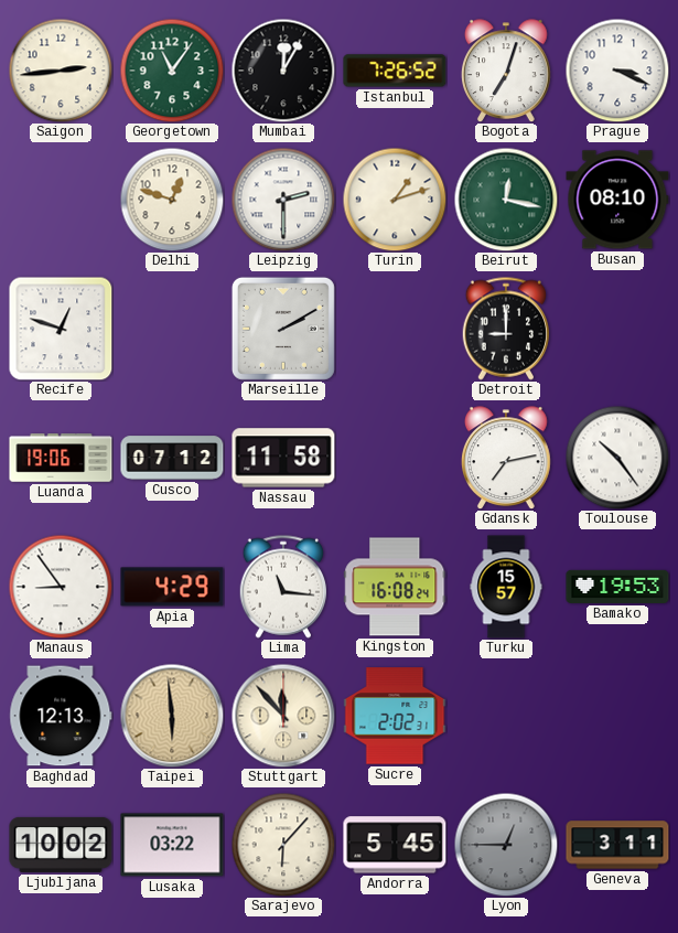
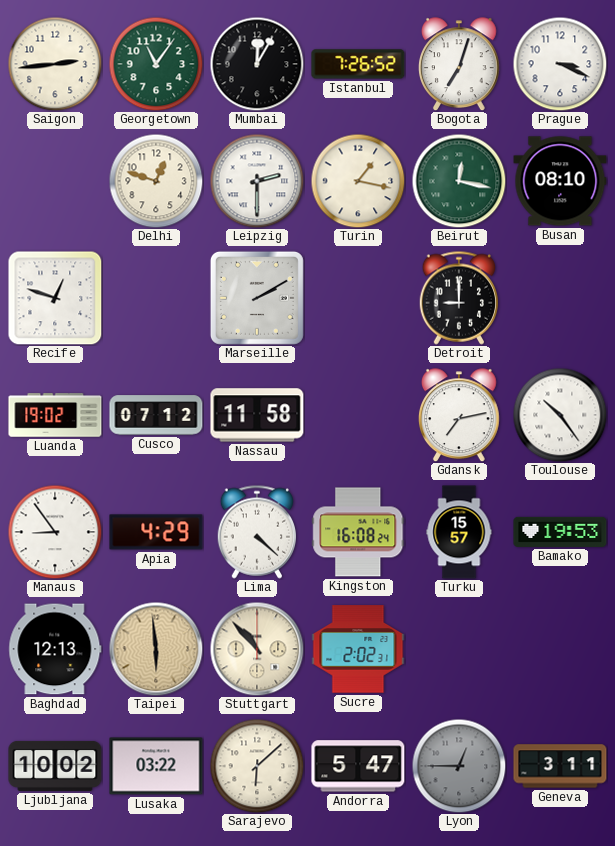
Turin: 1:12 -> 1:17
Luanda: 19:06 -> 19:02
Lima: 11:16 -> 4:22
Stuttgart: 11:53 -> 10:53
Sarajevo: 6:07 -> 6:08
Andorra: 5:45 -> 5:47
